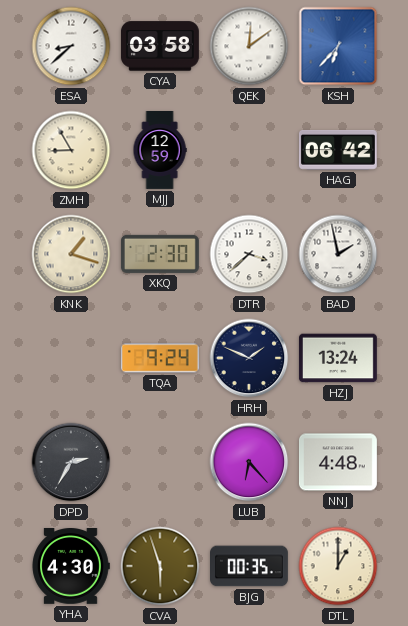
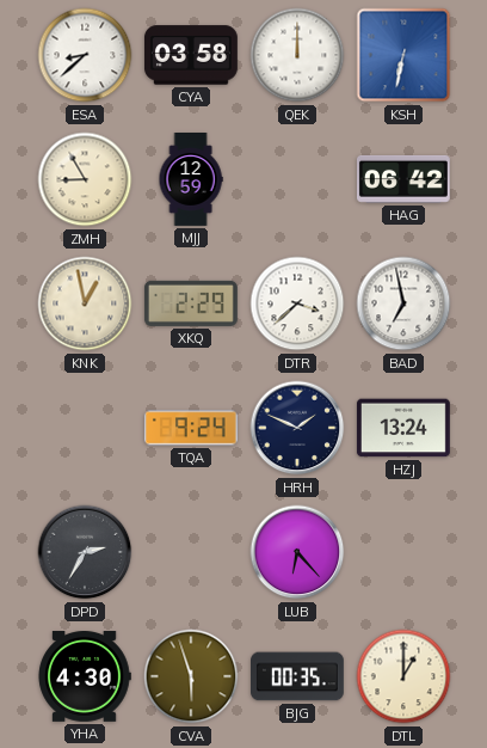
QEK: 12:09 -> 12:00
KSH: 6:37 -> 6:32
KNK: 1:18 -> 12:58
XKQ: 2:30 -> 2:29
BAD: 1:58 -> 6:58
NNJ: 4:48 -> none
